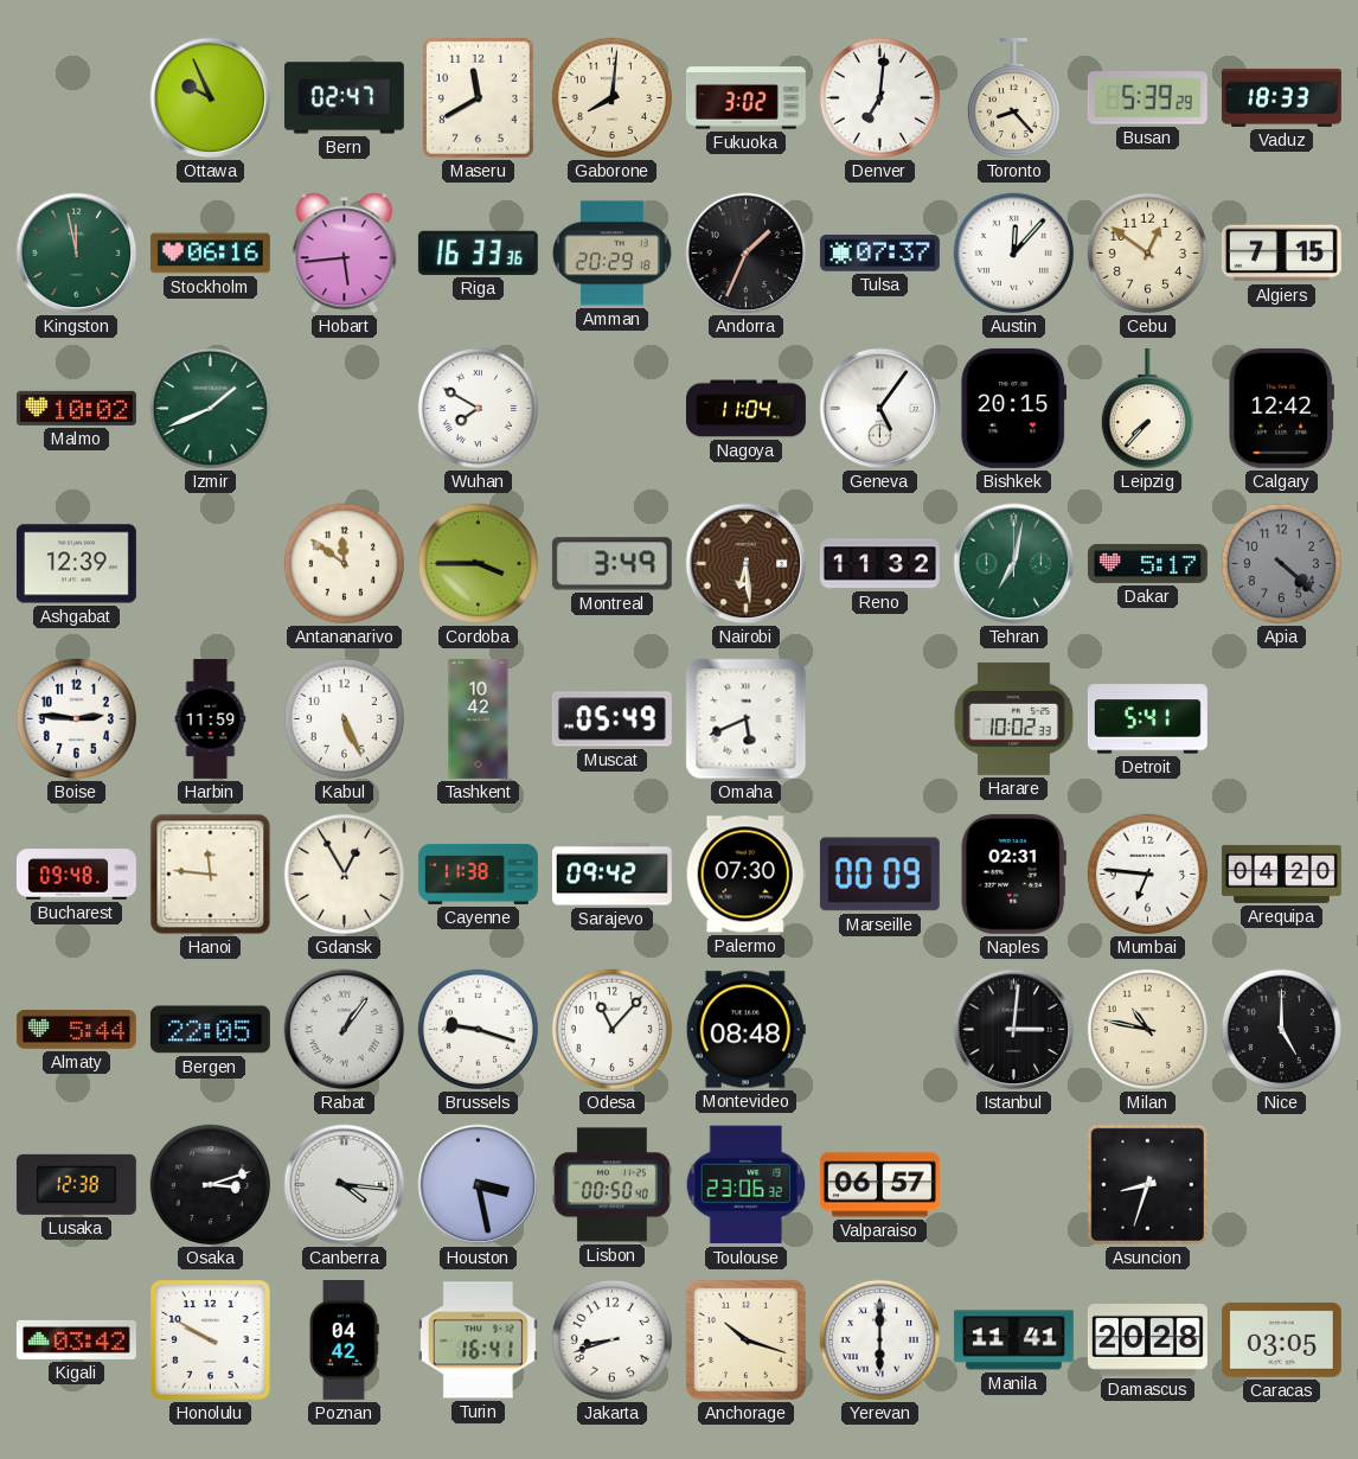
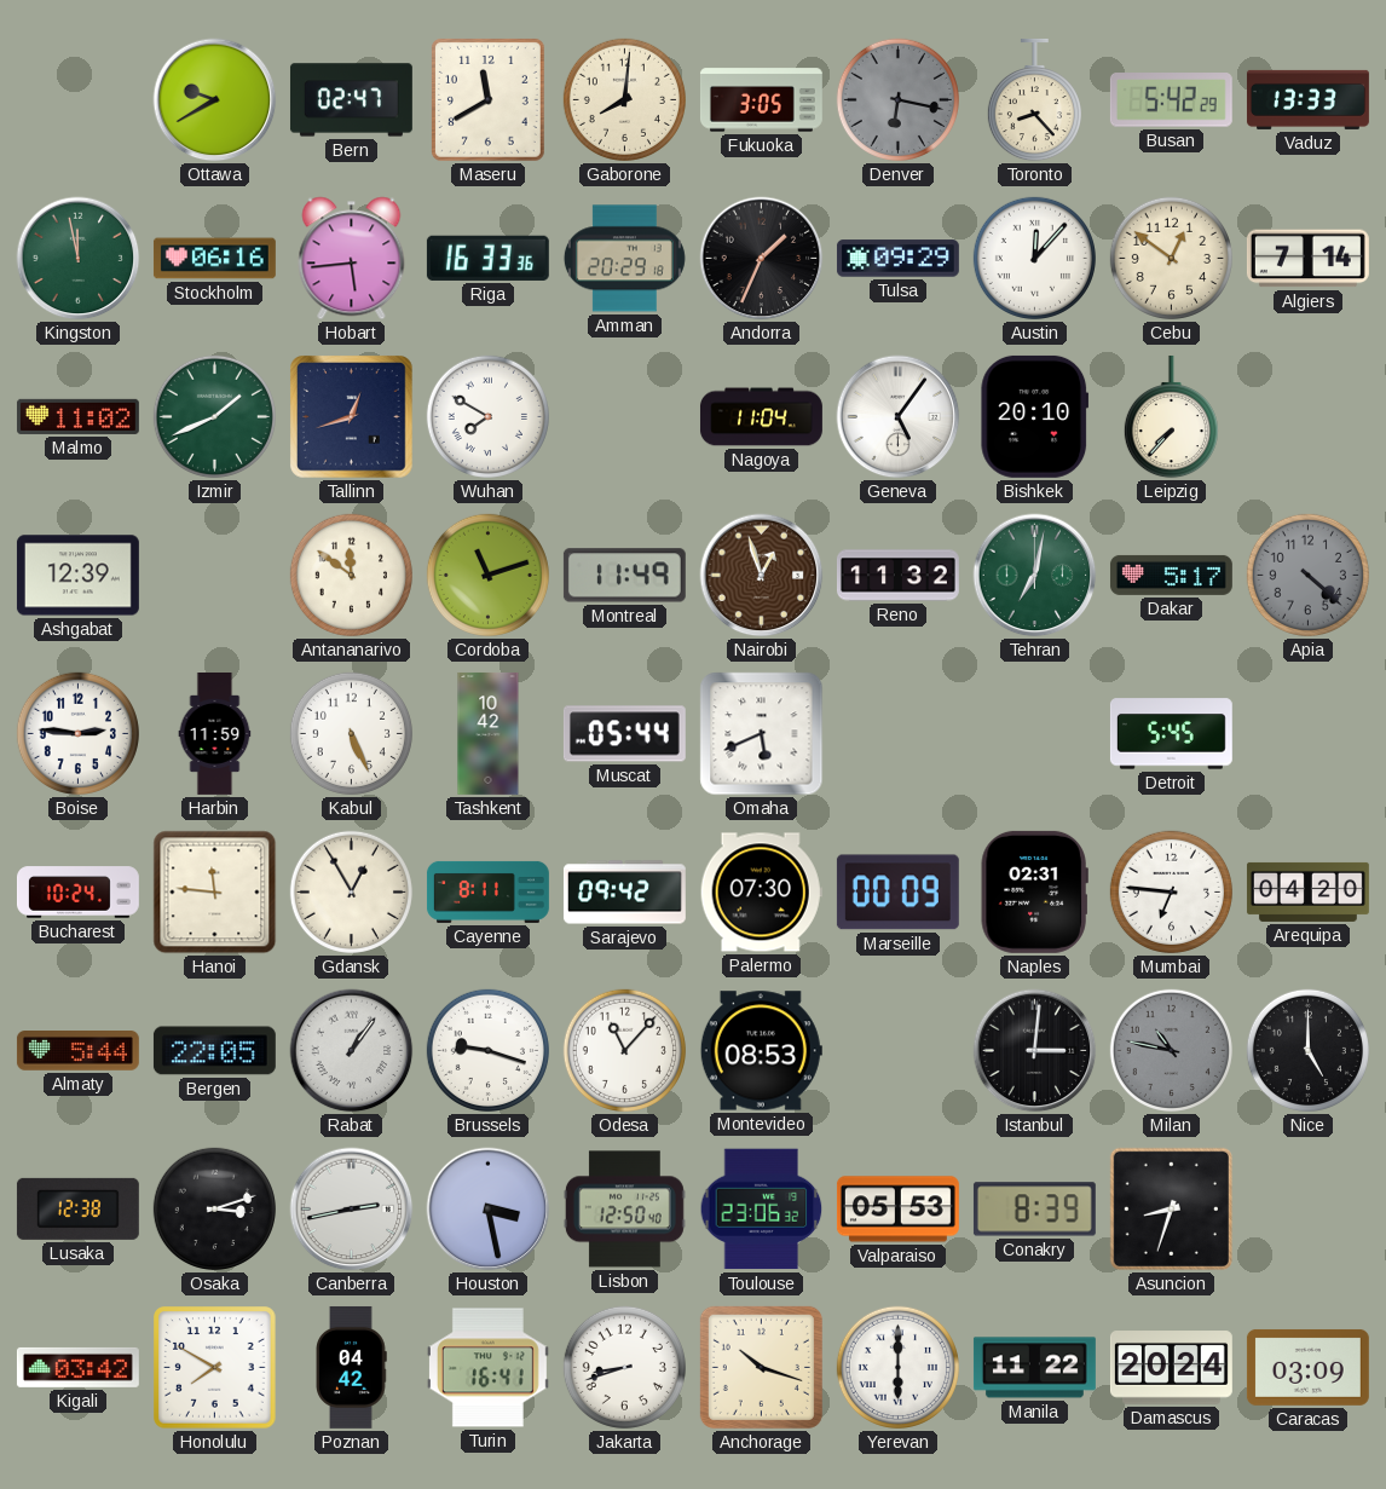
Ottawa: 9:56 -> 9:40
Fukuoka: 3:02 -> 3:05
Denver: 7:01 -> 6:17
Denver dial: white -> grey
Busan: 5:39 -> 5:42
Vaduz: 18:33 -> 13:33
Tulsa: 07:37 -> 09:29
Algiers: 7:15 -> 7:14
Malmo: 10:02 -> 11:02
Tallinn: none -> 12:42
Bishkek: 20:15 -> 20:10
Calgary: 12:42 -> none
Cordoba: 3:45 -> 11:12
Montreal: 3:49 -> 11:49
Nairobi: 6:29 -> 12:57
Muscat: 05:49 -> 05:44
Harare: 10:02 -> none
Detroit: 5:41 -> 5:45
Bucharest: 09:48 -> 10:24
Cayenne: 11:38 -> 8:11
Montevideo: 08:48 -> 08:53
Milan dial: cream -> grey
Canberra: 4:16 -> 2:43
Lisbon: 00:50 -> 12:50
Valparaiso: 06:57 -> 05:53
Conakry: none -> 8:39
Honolulu: 9:50 -> 7:50
Manila: 11:41 -> 11:22
Damascus: 20:28 -> 20:24
Caracas: 03:05 -> 03:09
